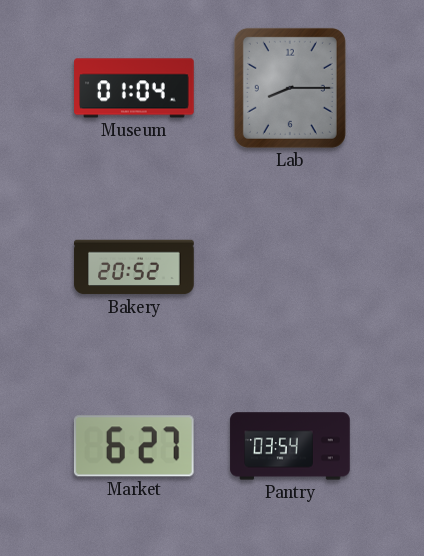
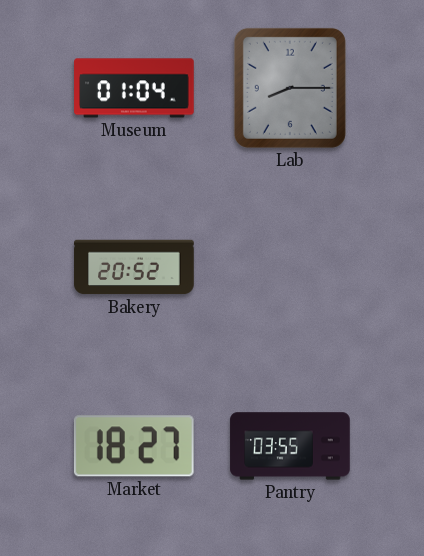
Market: 6:27 -> 18:27
Pantry: 03:54 -> 03:55
